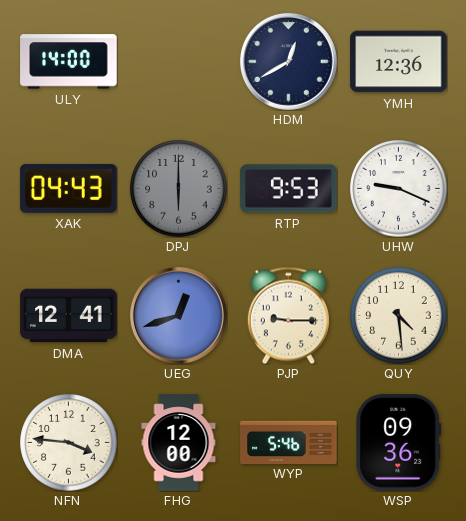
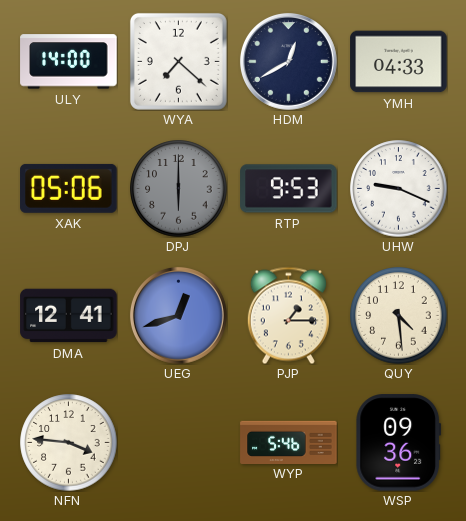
WYA: none -> 7:22
YMH: 12:36 -> 04:33
XAK: 04:43 -> 05:06
PJP: 9:15 -> 1:15
FHG: 12:00 -> none
